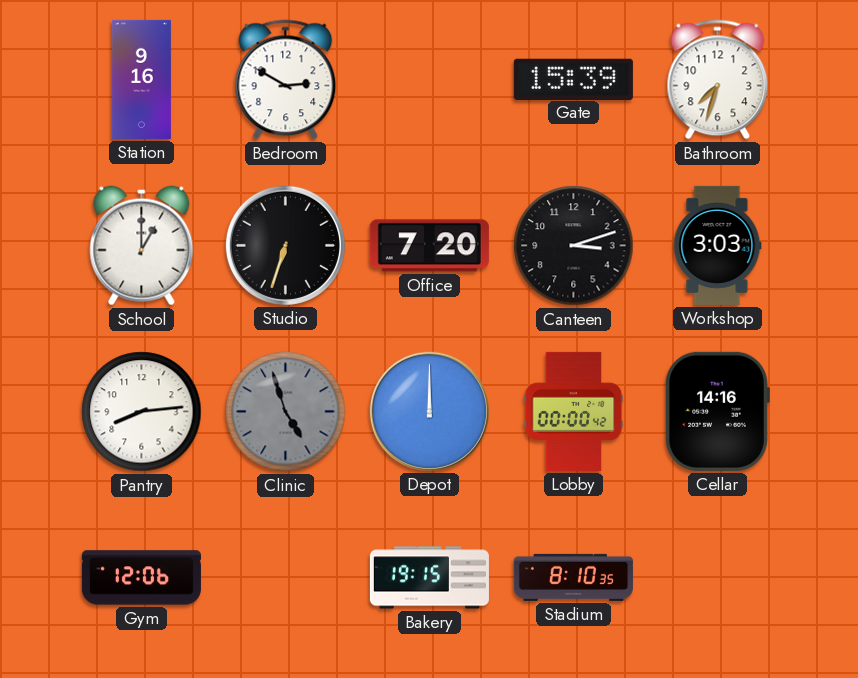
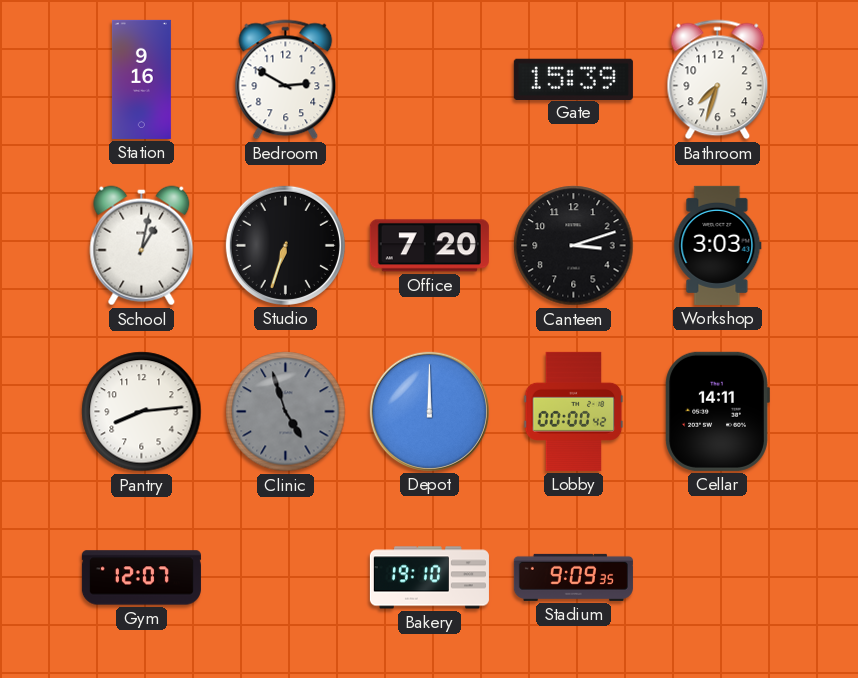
School: 1:00 -> 1:02
Cellar: 14:16 -> 14:11
Gym: 12:06 -> 12:07
Bakery: 19:15 -> 19:10
Stadium: 8:10 -> 9:09
